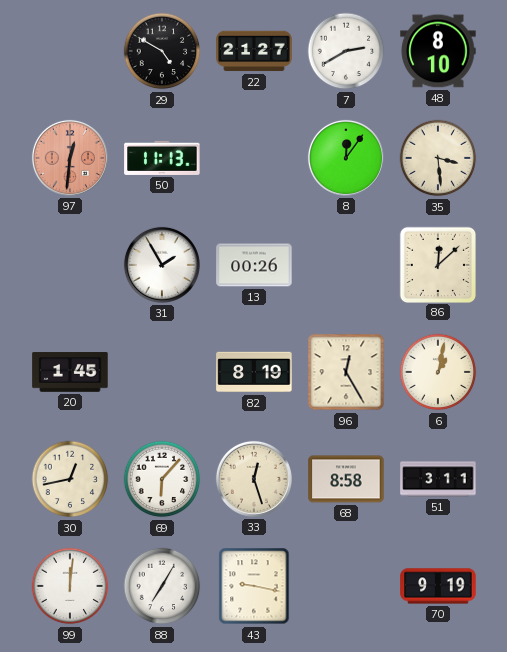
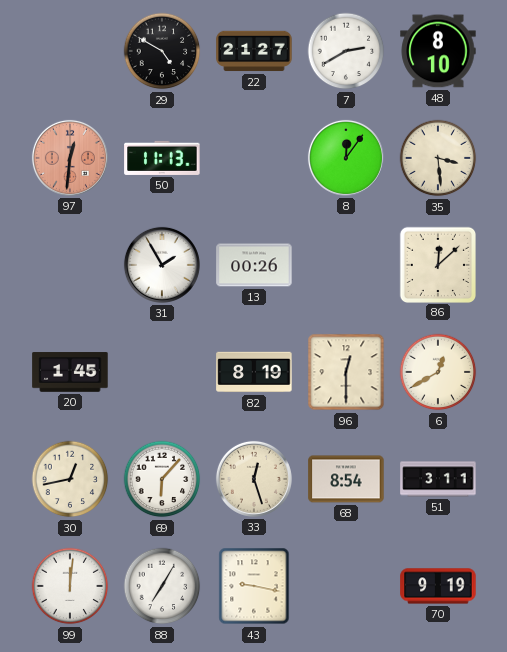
96: 12:25 -> 12:30
6: 1:02 -> 12:40
68: 8:58 -> 8:54
